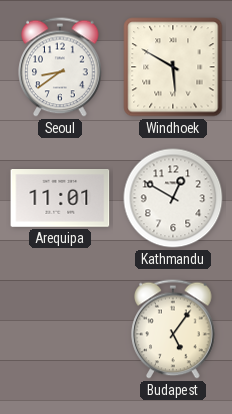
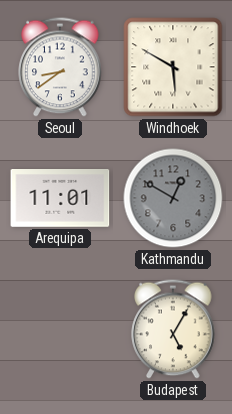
Kathmandu dial: white -> grey
Budapest: 5:06 -> 5:05
